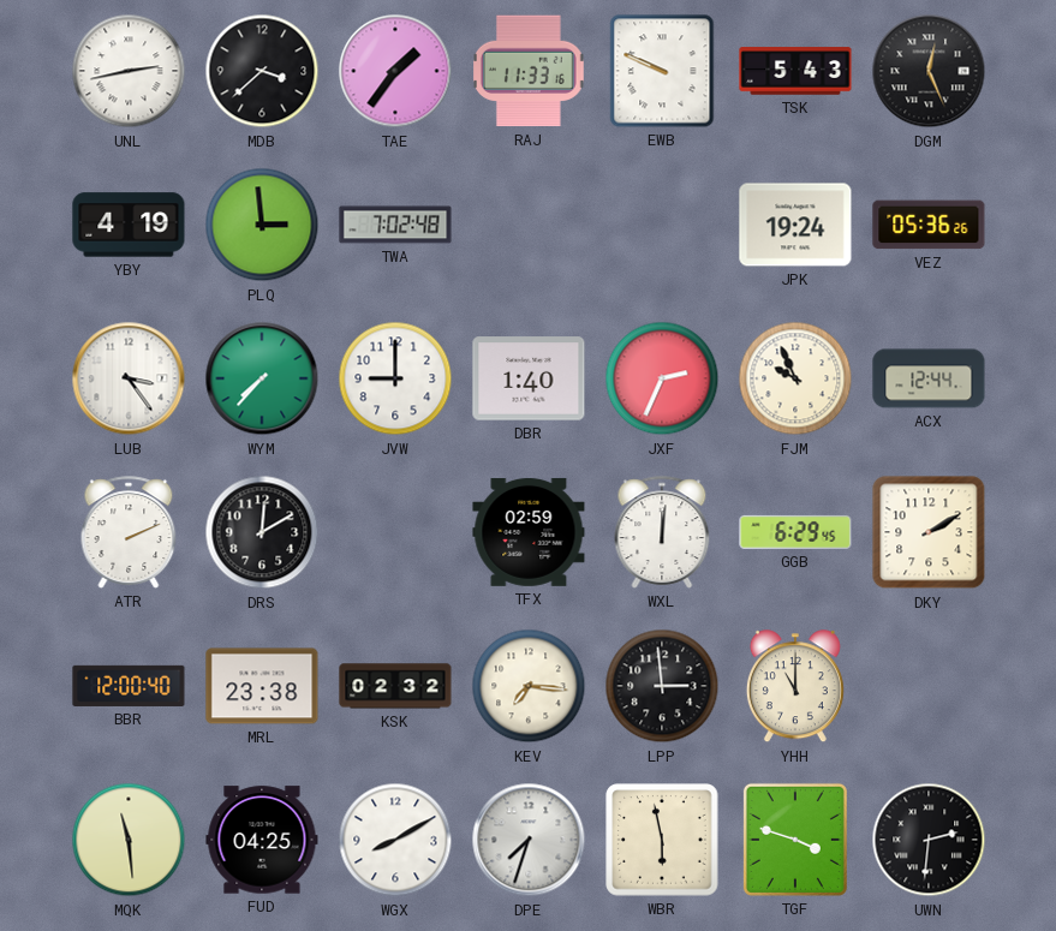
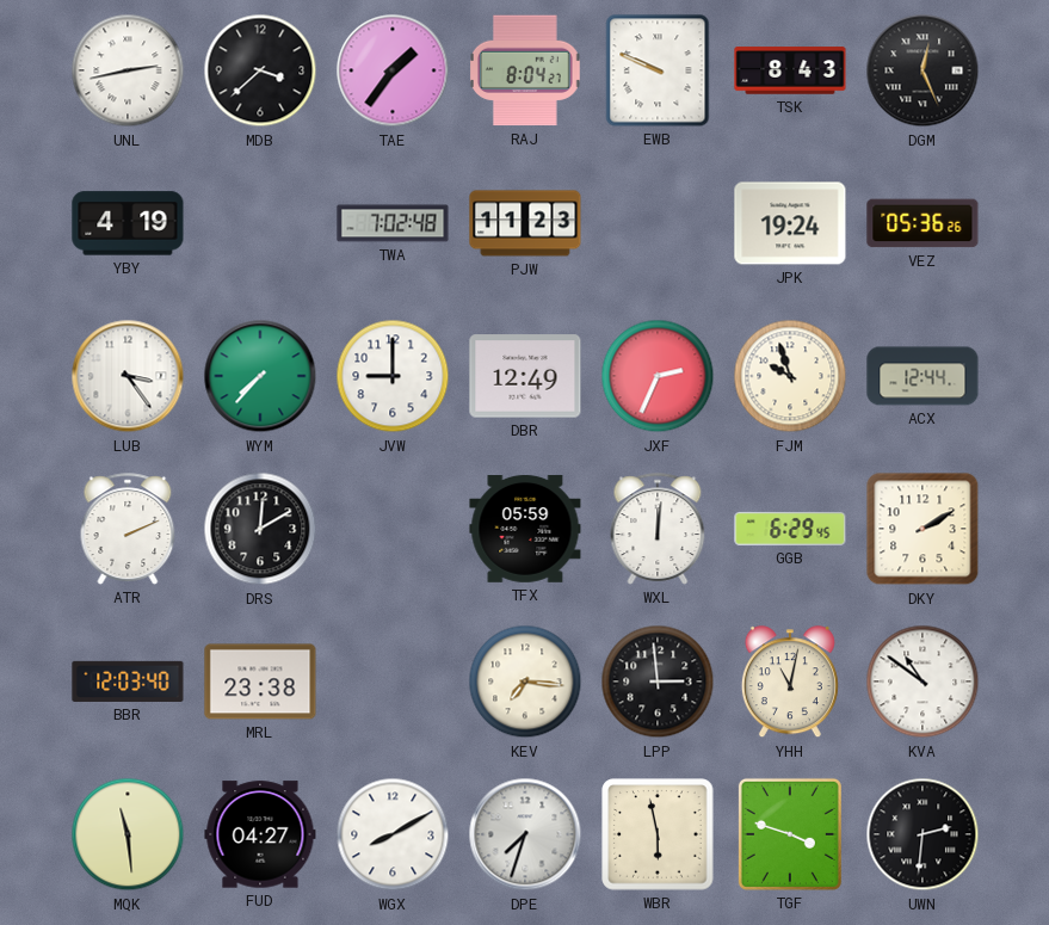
RAJ: 11:33 -> 8:04
TSK: 5:43 -> 8:43
PLQ: 2:59 -> none
PJW: none -> 11:23
DBR: 1:40 -> 12:49
FJM: 9:56 -> 9:57
TFX: 02:59 -> 05:59
BBR: 12:00 -> 12:03
KSK: 02:32 -> none
YHH: 11:00 -> 11:02
KVA: none -> 10:51
FUD: 04:25 -> 04:27
